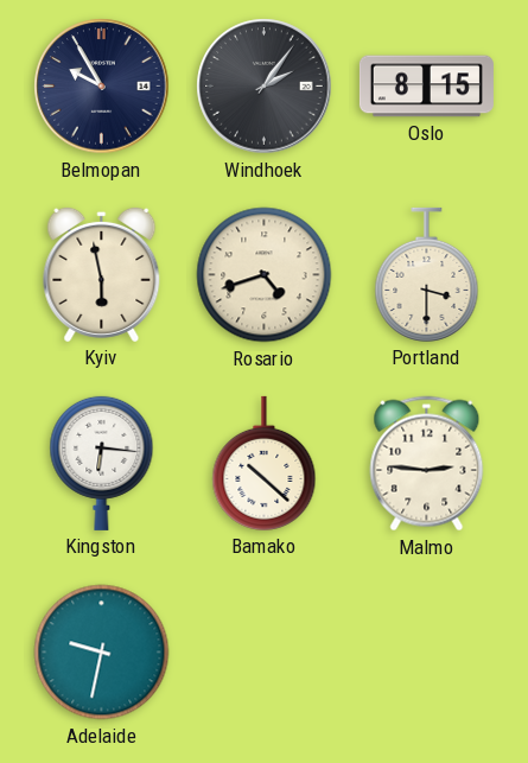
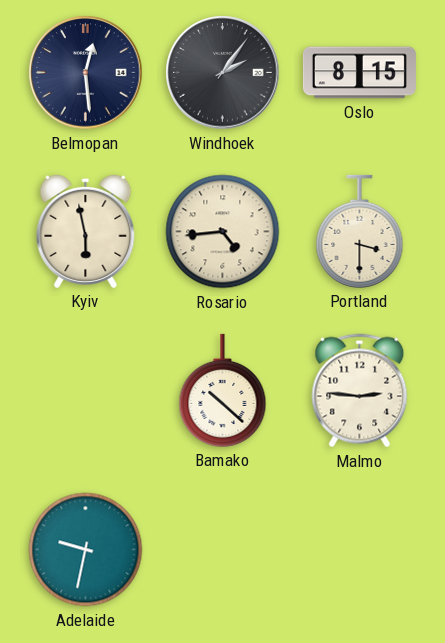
Belmopan: 9:55 -> 12:29
Rosario: 4:42 -> 4:44
Kingston: 6:16 -> none
